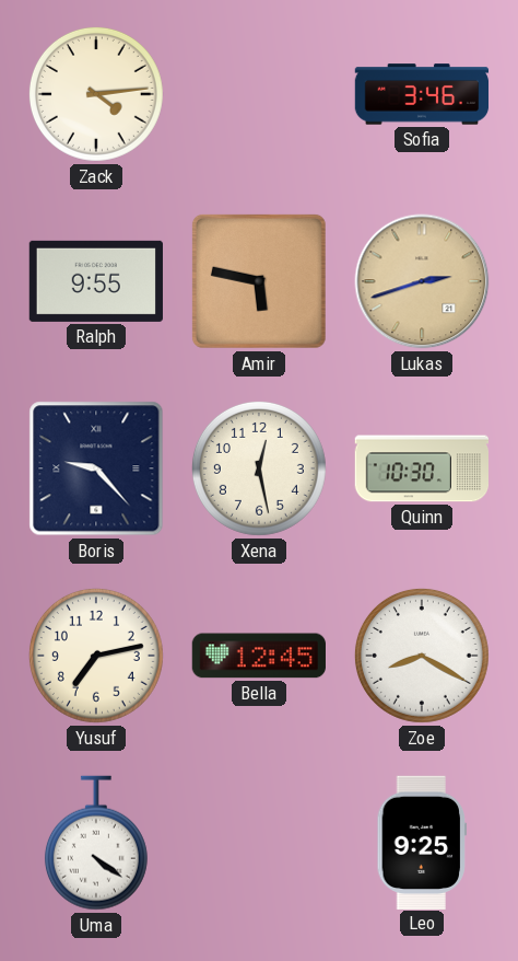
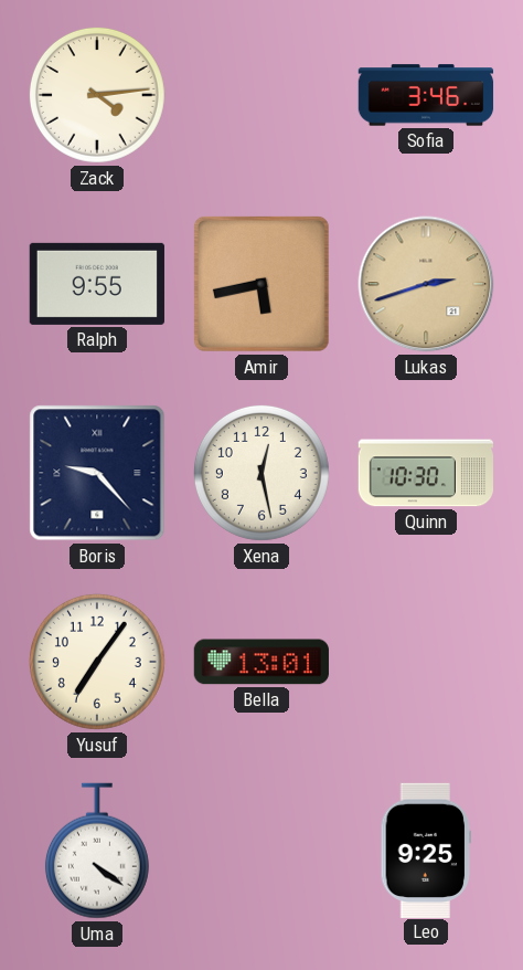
Amir: 5:47 -> 5:43
Yusuf: 7:13 -> 7:06
Bella: 12:45 -> 13:01
Zoe: 8:20 -> none
